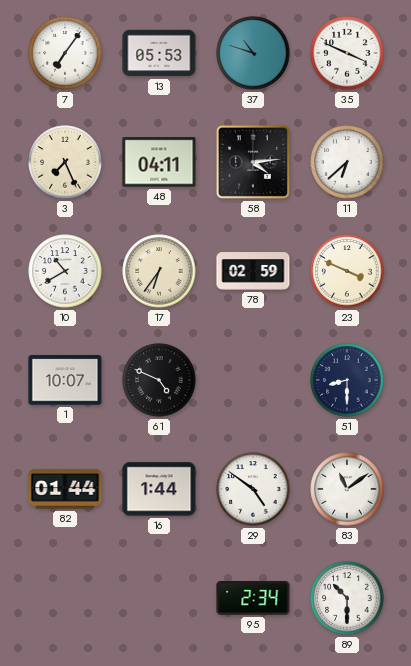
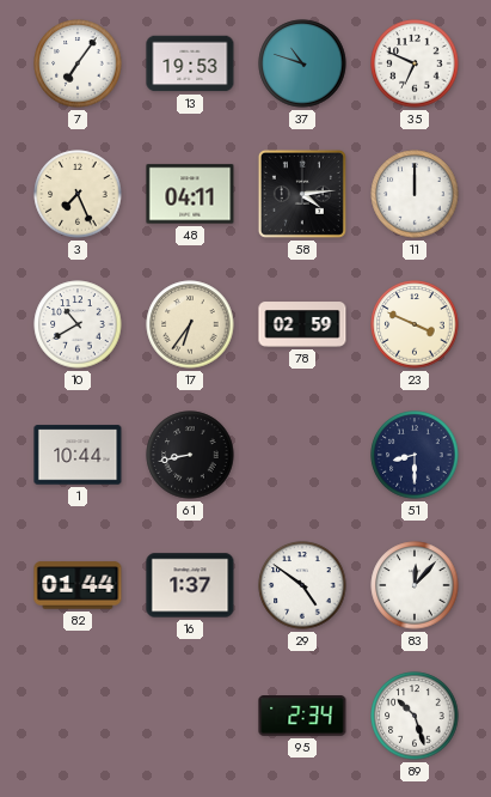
13: 05:53 -> 19:53
35: 3:49 -> 6:49
11: 6:38 -> 12:00
1: 10:07 -> 10:44
61: 4:49 -> 8:43
16: 1:44 -> 1:37
83: 11:09 -> 12:07
89: 10:30 -> 10:27
